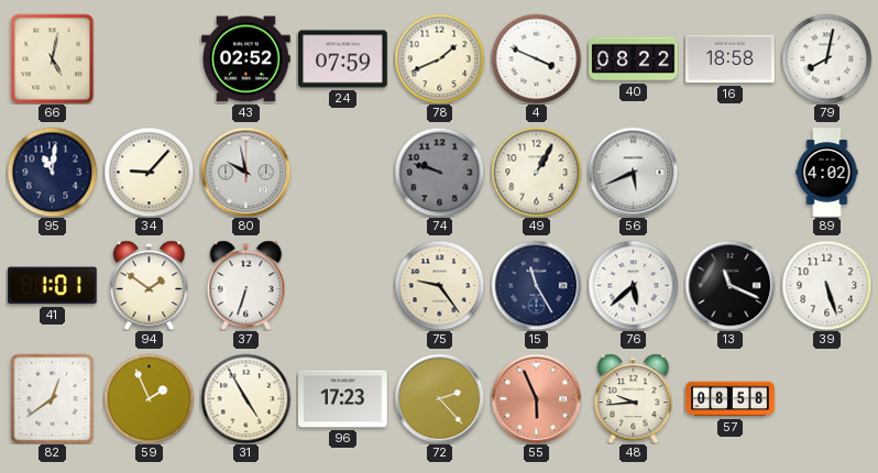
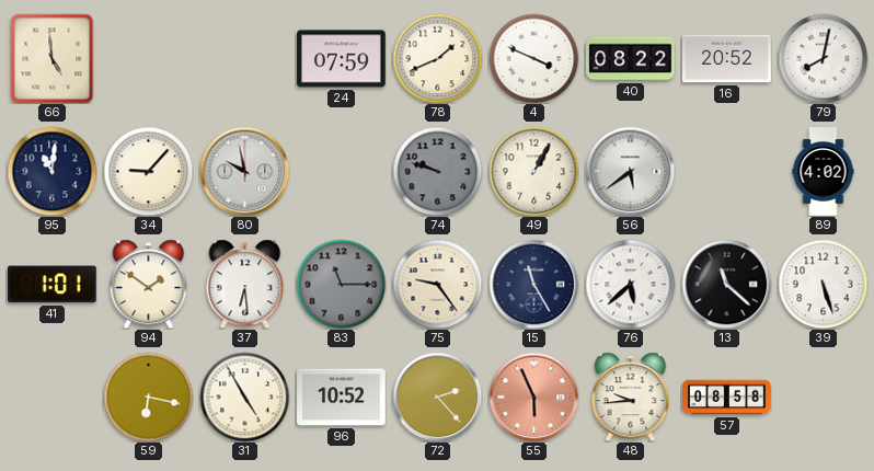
66: 5:02 -> 4:59
43: 02:52 -> none
16: 18:58 -> 20:52
56: 5:41 -> 5:39
37: 6:33 -> 6:29
83: none -> 11:15
13: 11:19 -> 11:22
82: 12:39 -> none
59: 1:56 -> 6:17
96: 17:23 -> 10:52
